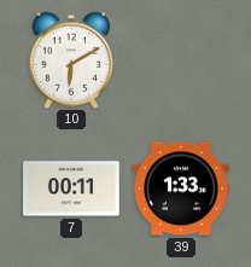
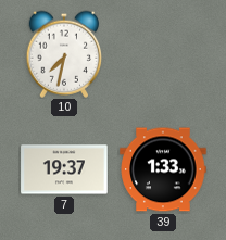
10: 6:10 -> 7:32
7: 00:11 -> 19:37
